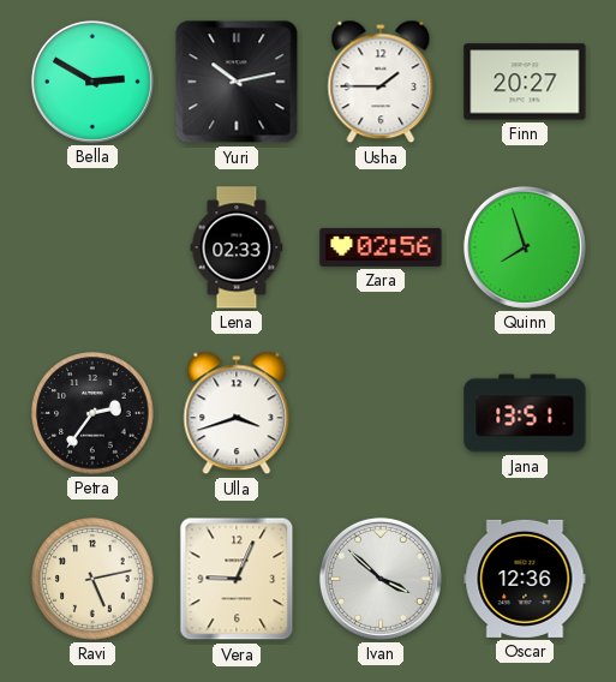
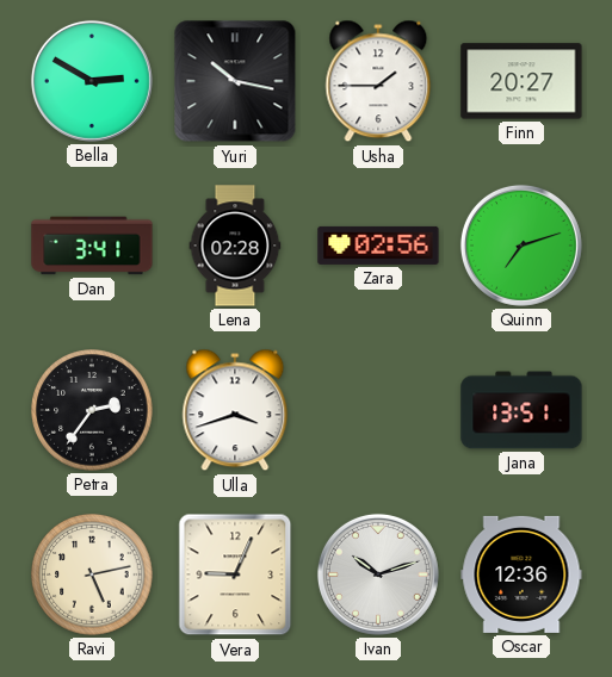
Yuri: 10:13 -> 10:17
Dan: none -> 3:41
Lena: 02:33 -> 02:28
Quinn: 7:57 -> 7:12
Ivan: 3:52 -> 10:12
